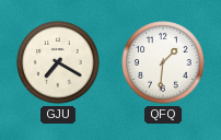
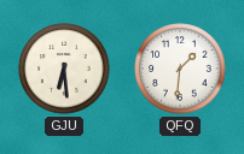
GJU: 7:20 -> 6:29
